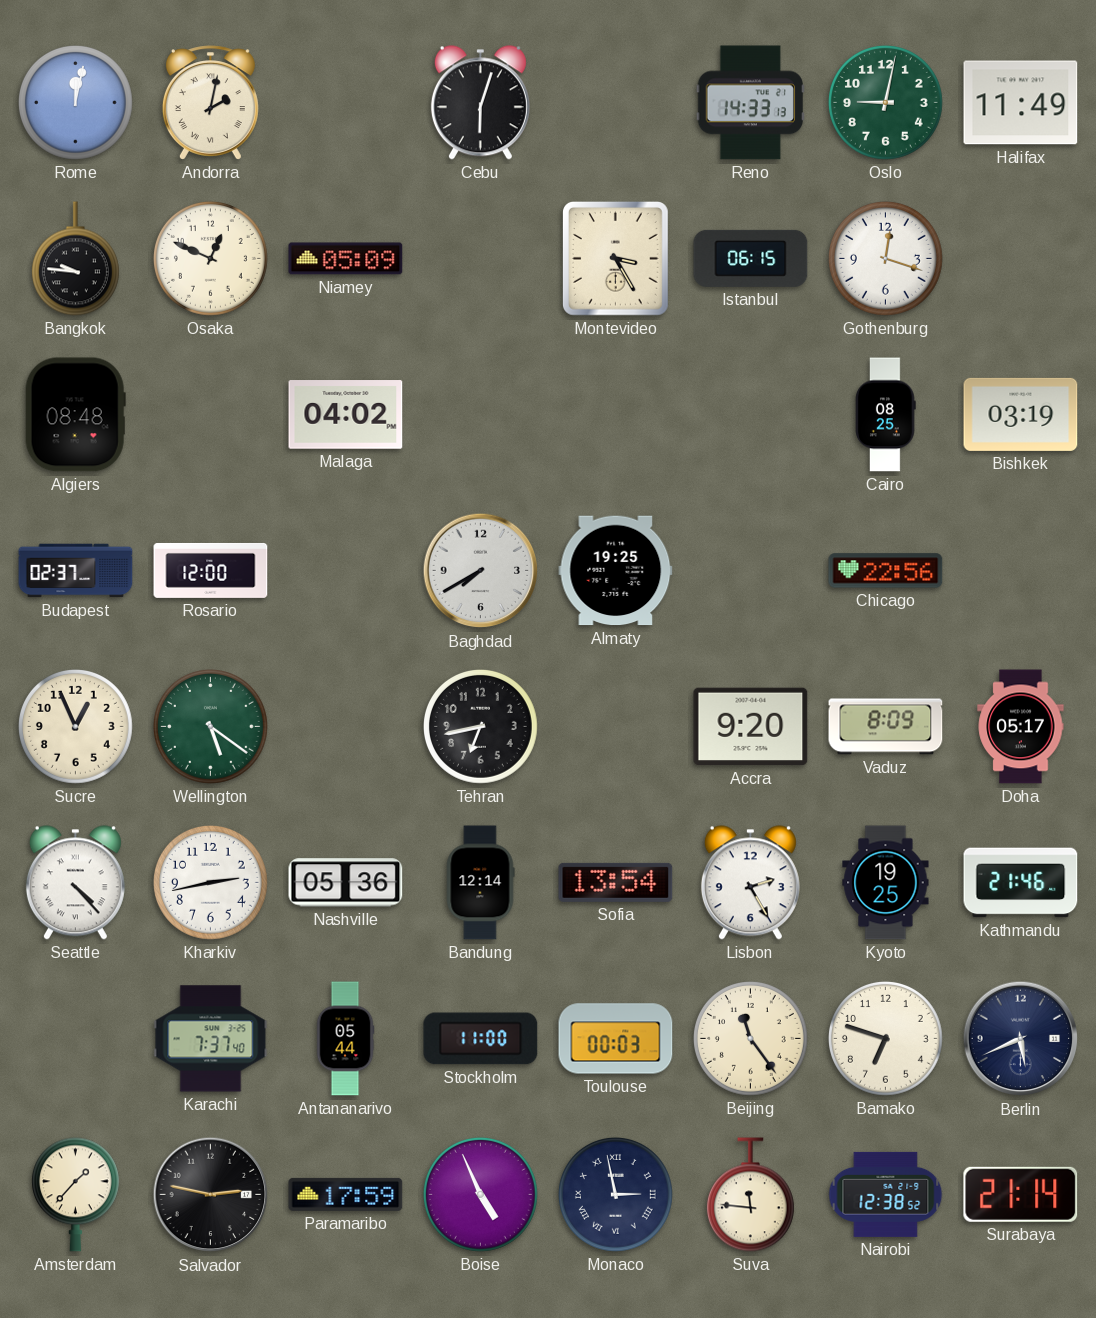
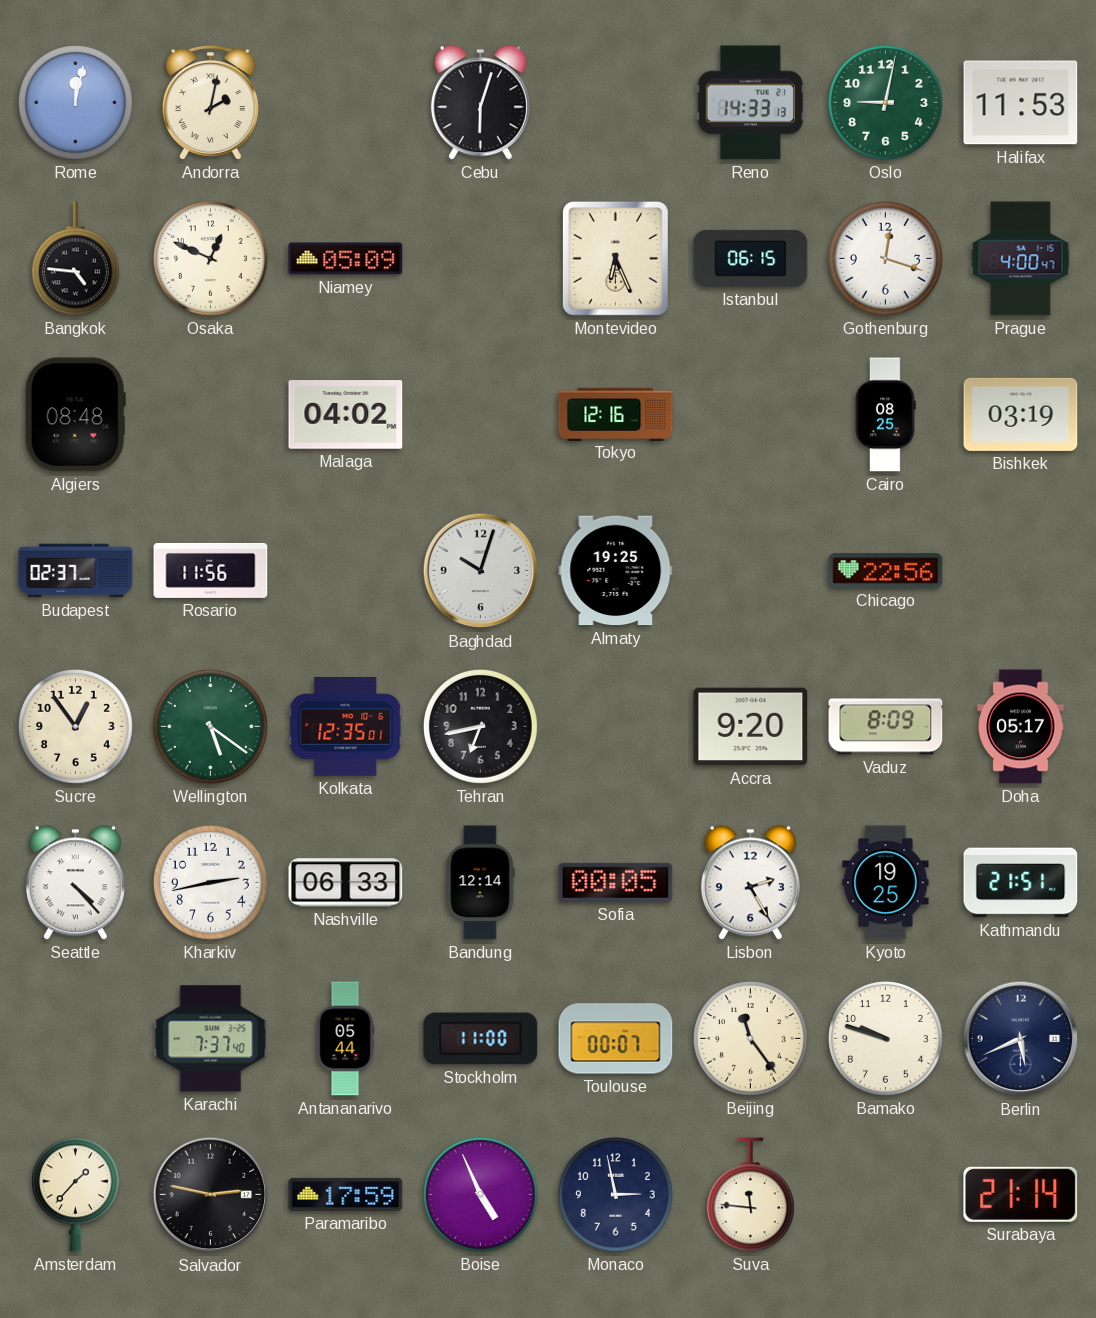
Halifax: 11:49 -> 11:53
Bangkok: 9:46 -> 4:46
Montevideo: 3:25 -> 6:26
Prague: none -> 4:00
Tokyo: none -> 12:16
Rosario: 12:00 -> 11:56
Baghdad: 7:40 -> 10:03
Sucre: 12:56 -> 12:54
Kolkata: none -> 12:35
Nashville: 05:36 -> 06:33
Sofia: 13:54 -> 00:05
Kathmandu: 21:46 -> 21:51
Toulouse: 00:03 -> 00:07
Bamako: 6:48 -> 9:48
Monaco numerals: Roman -> Arabic
Nairobi: 12:38 -> none
